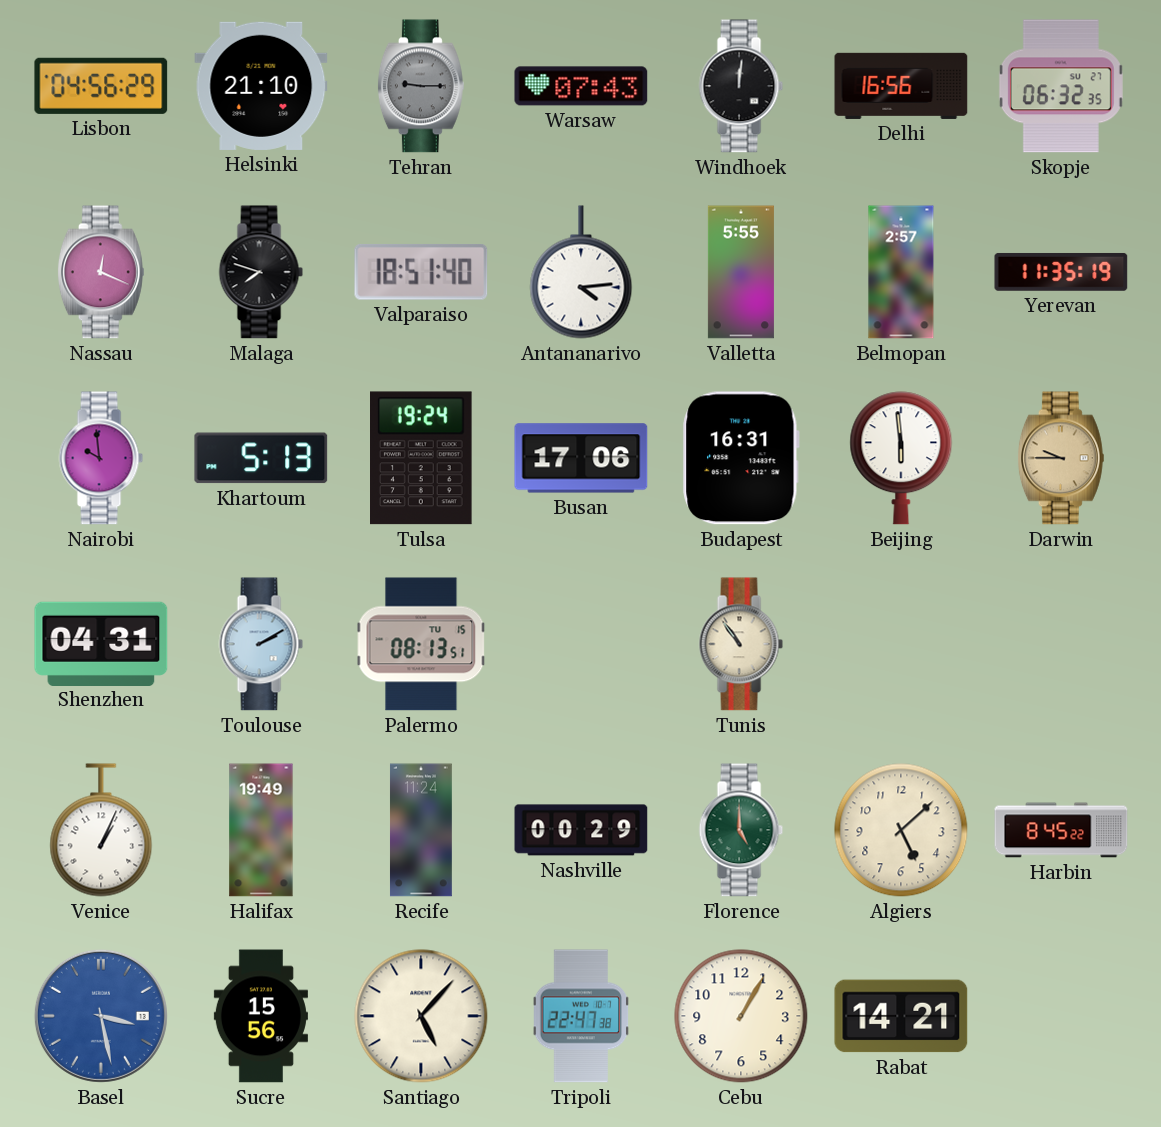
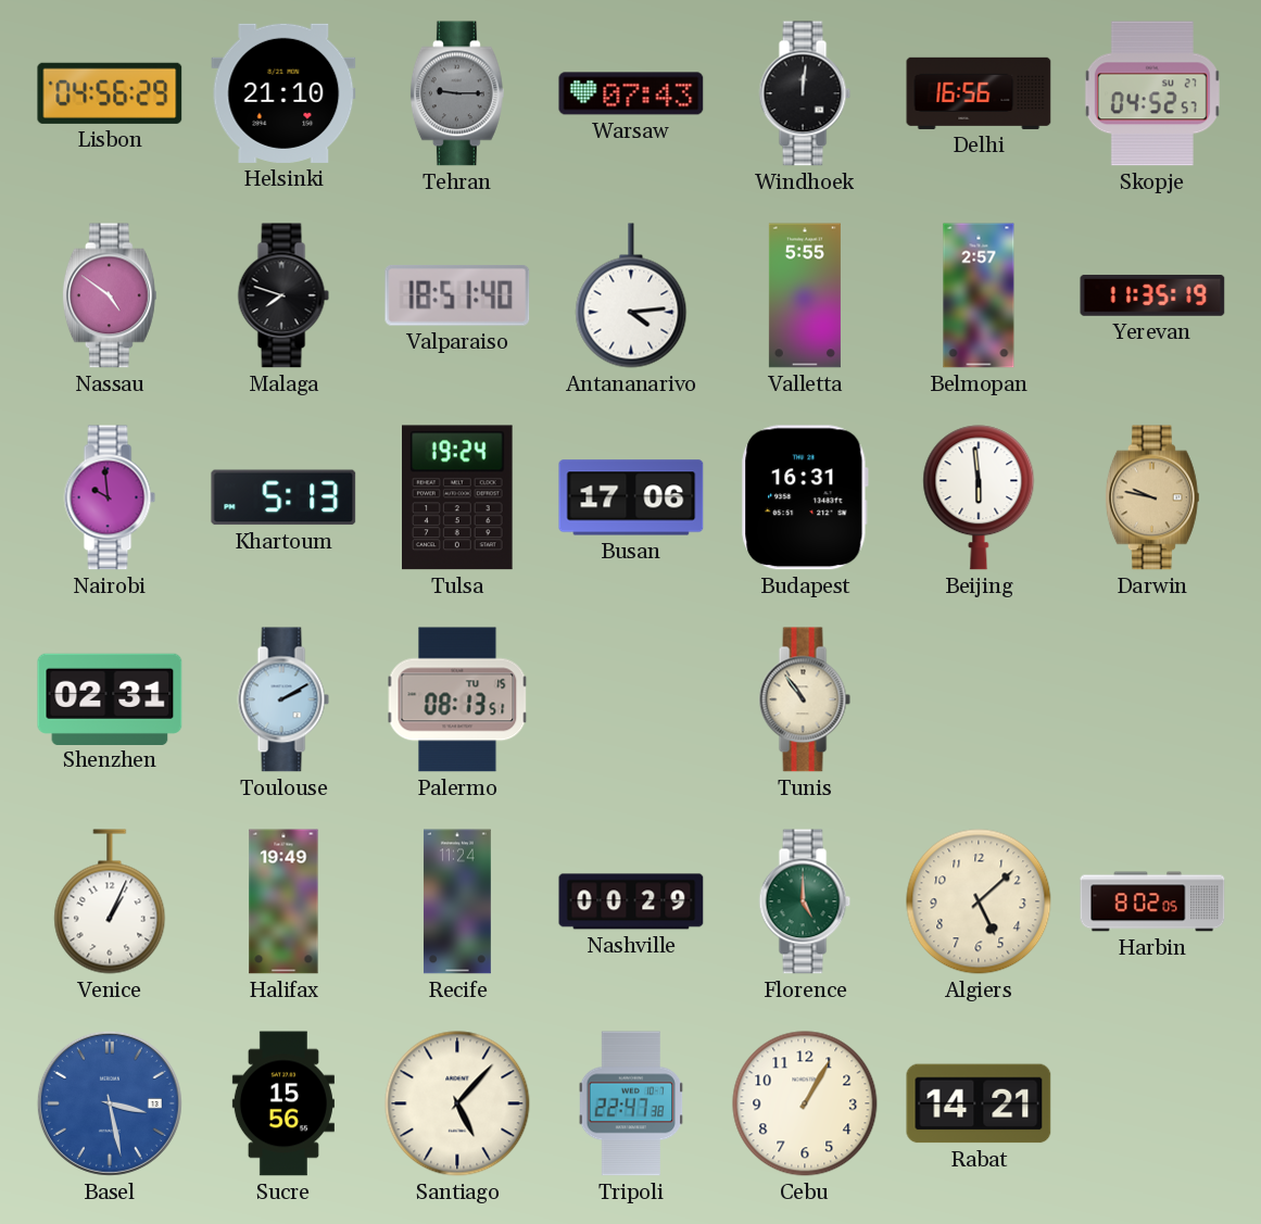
Skopje: 06:32 -> 04:52
Nassau: 12:19 -> 4:51
Darwin: 9:45 -> 9:47
Shenzhen: 04:31 -> 02:31
Harbin: 8:45 -> 8:02
